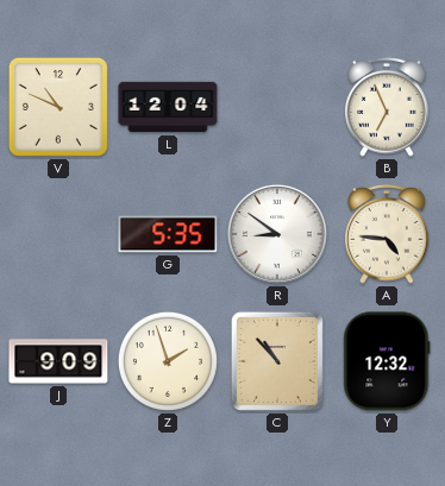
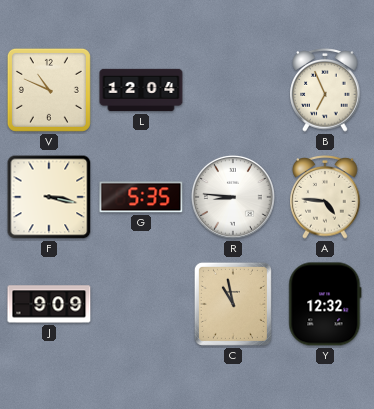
F: none -> 3:17
R: 8:51 -> 8:46
Z: 1:57 -> none
C: 10:53 -> 10:58
